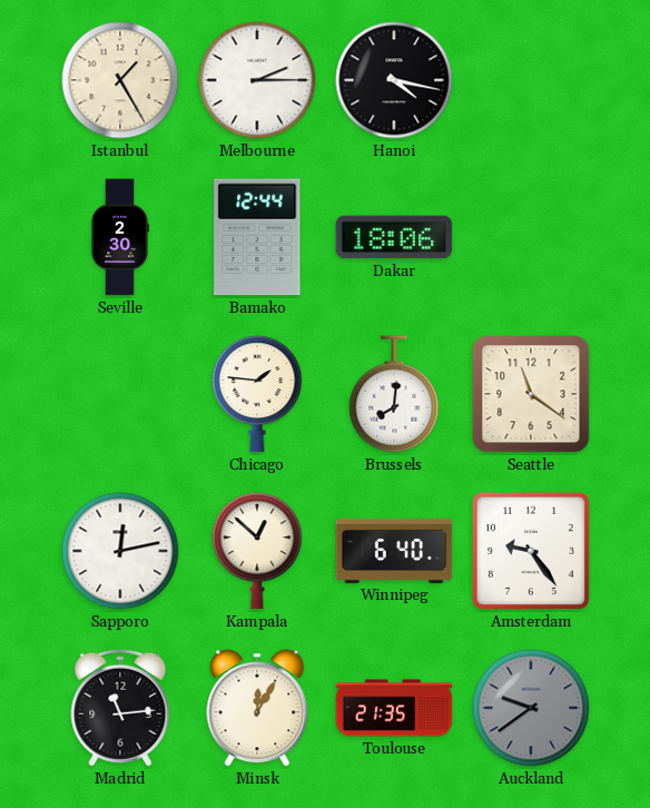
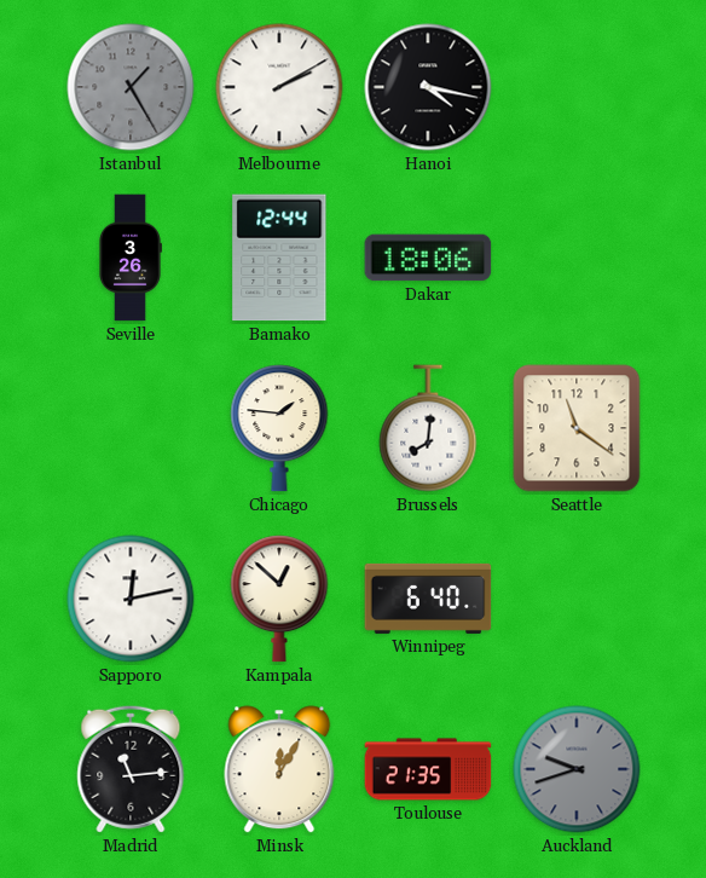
Istanbul dial: cream -> grey
Melbourne: 2:15 -> 2:10
Seville: 2:30 -> 3:26
Amsterdam: 9:24 -> none
Auckland: 9:39 -> 9:42
